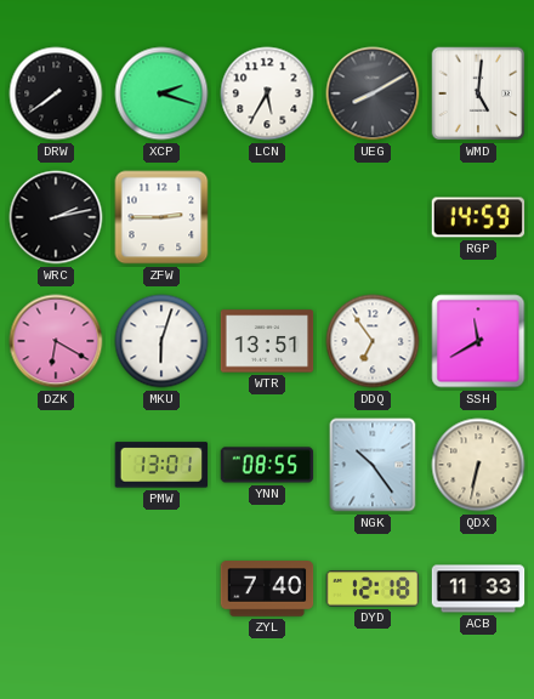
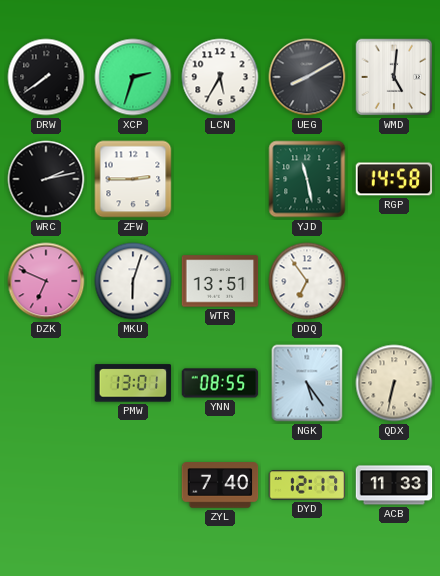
XCP: 2:18 -> 2:33
YJD: none -> 11:28
RGP: 14:59 -> 14:58
DZK: 6:20 -> 6:49
SSH: 11:40 -> none
NGK: 10:24 -> 5:24
DYD: 12:18 -> 12:17
